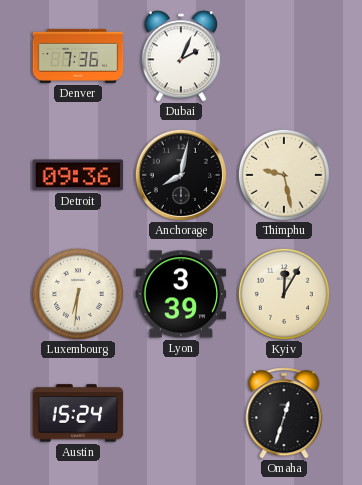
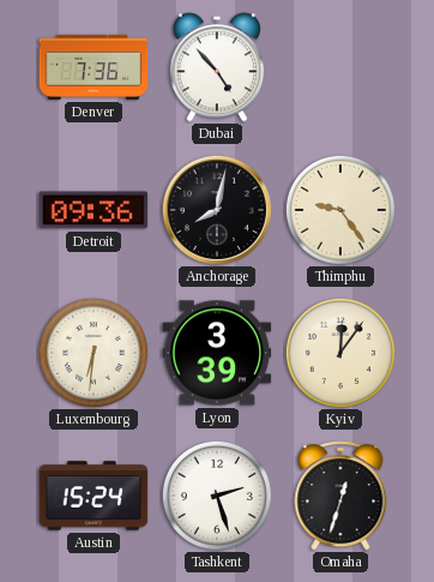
Dubai: 2:04 -> 4:53
Thimphu: 9:28 -> 9:24
Kyiv: 12:05 -> 12:06
Tashkent: none -> 2:27
